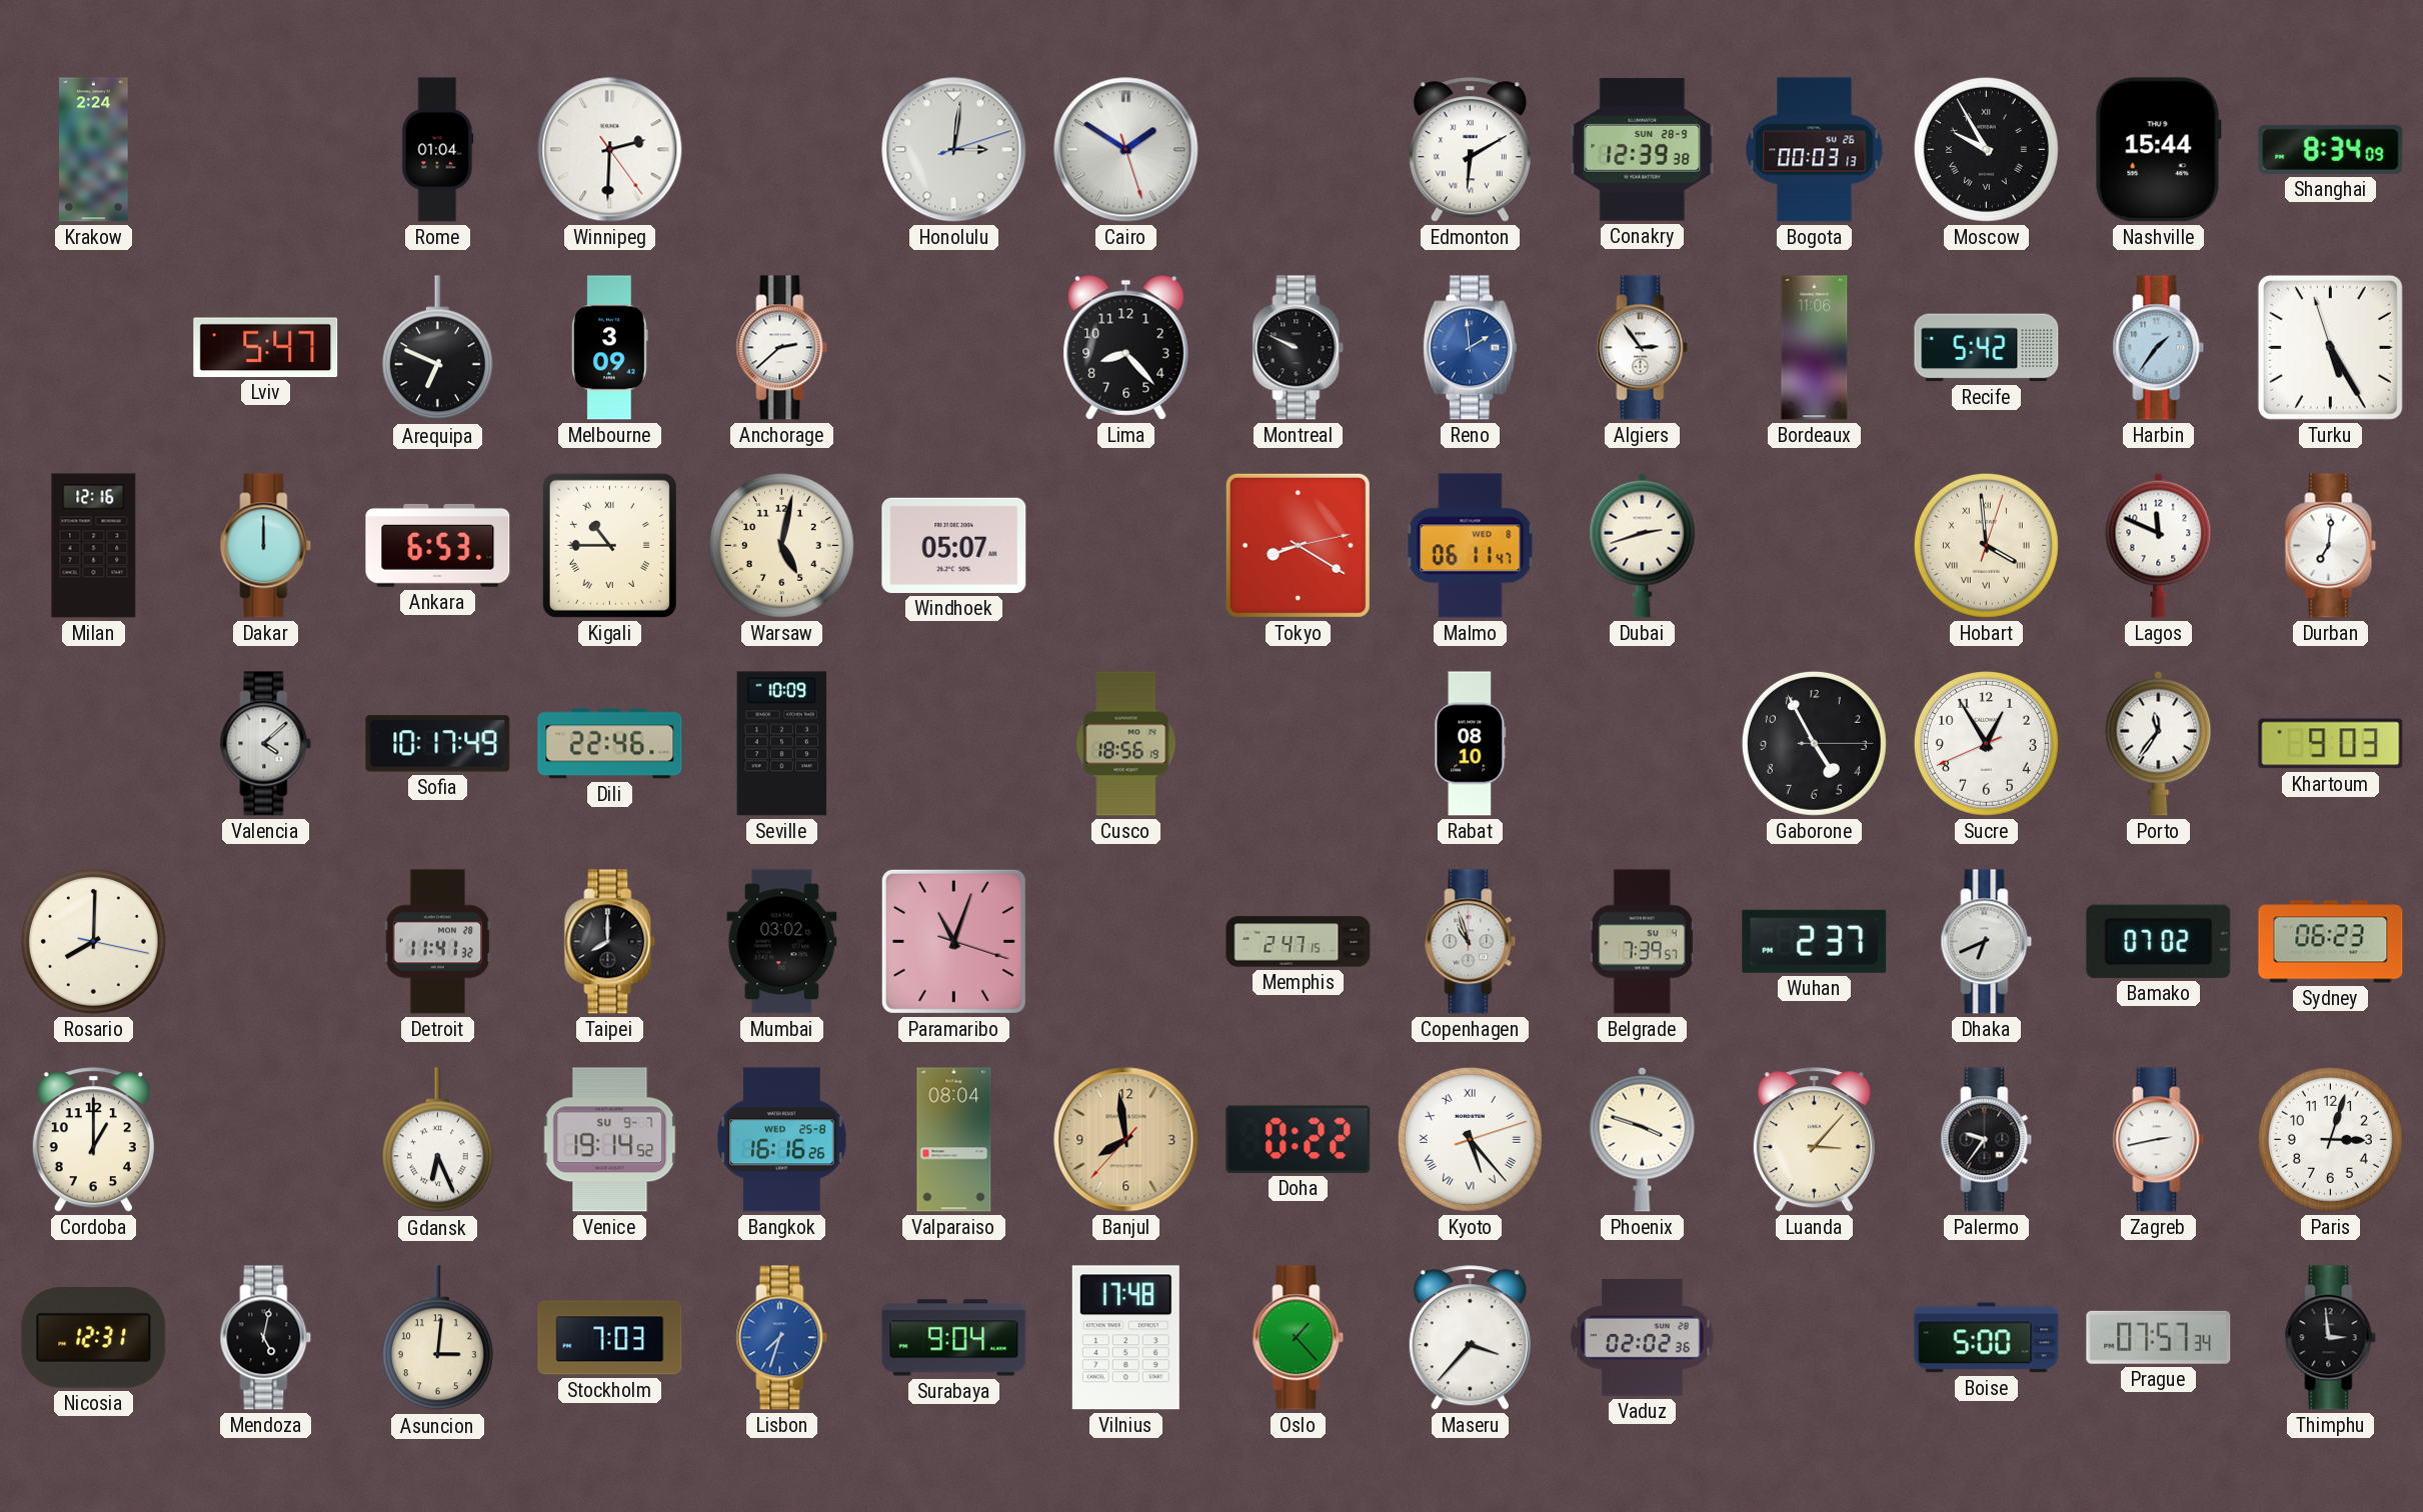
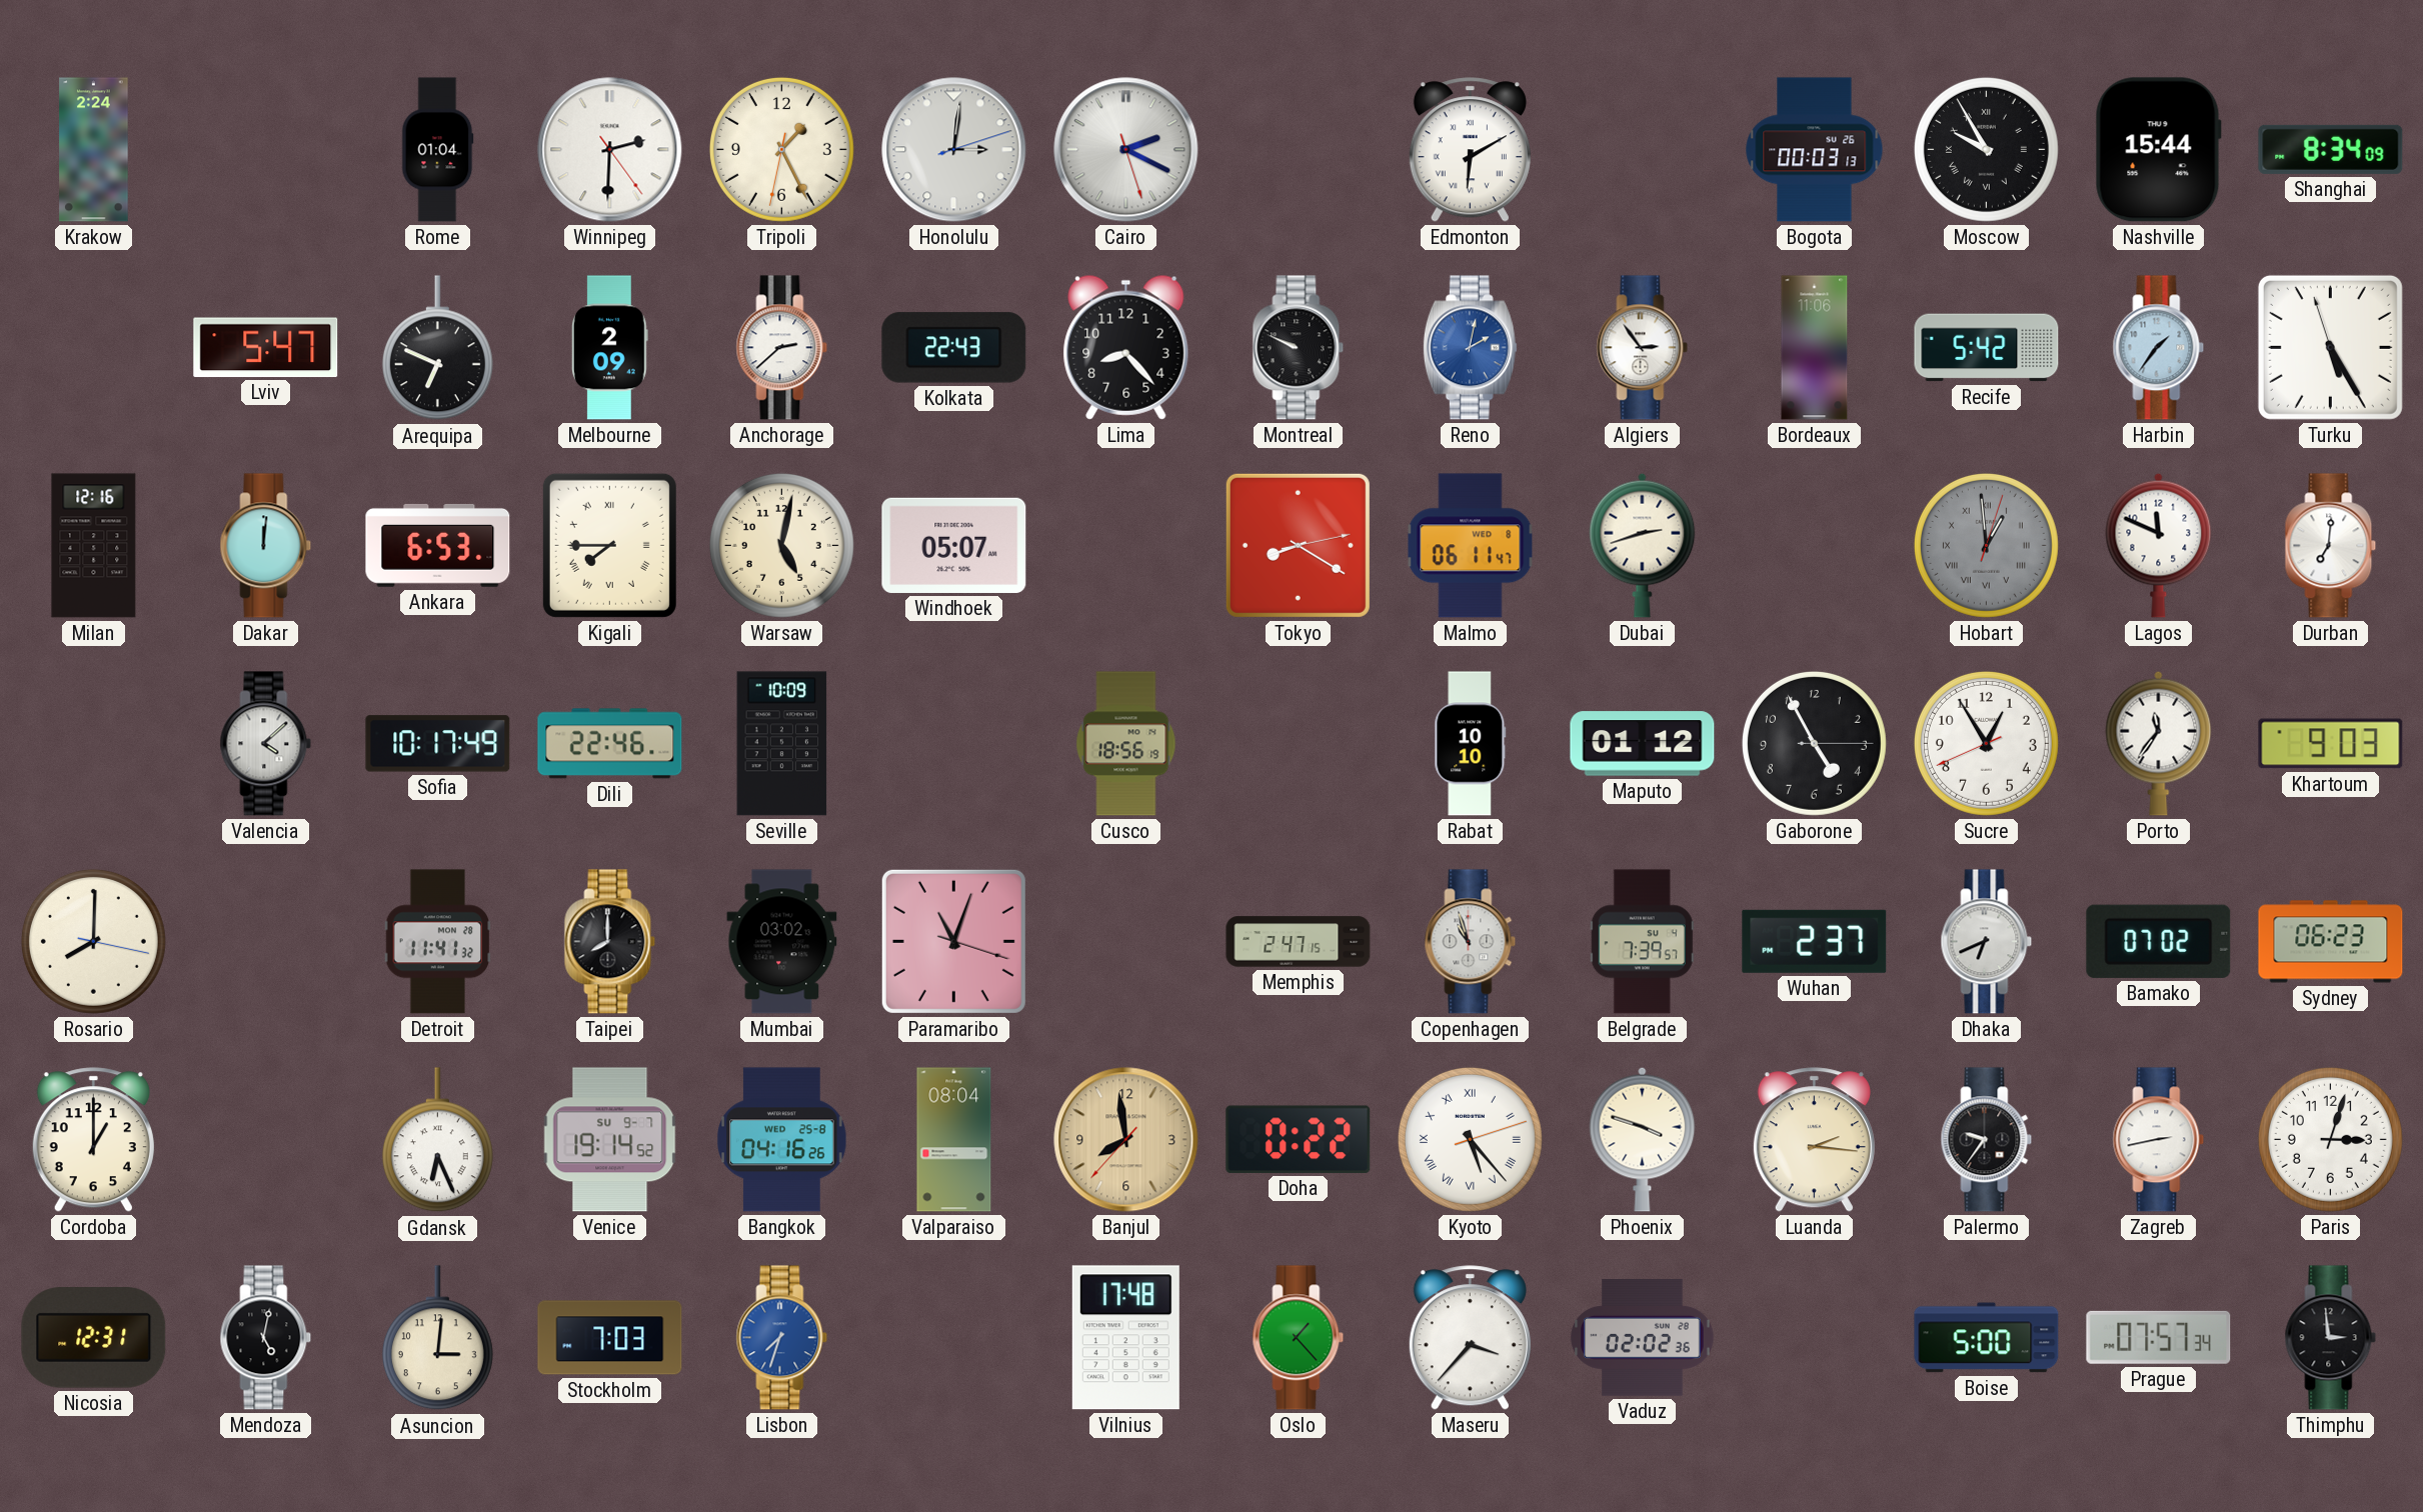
Tripoli: none -> 1:25
Cairo: 1:50 -> 2:19
Conakry: 12:39 -> none
Melbourne: 3:09 -> 2:09
Kolkata: none -> 22:43
Reno: 1:59 -> 2:02
Dakar: 12:00 -> 12:01
Kigali: 10:45 -> 7:45
Hobart: 3:59 -> 12:59
Hobart dial: cream -> grey
Rabat: 08:10 -> 10:10
Maputo: none -> 01:12
Bangkok: 16:16 -> 04:16
Luanda: 3:07 -> 2:16
Surabaya: 9:04 -> none
